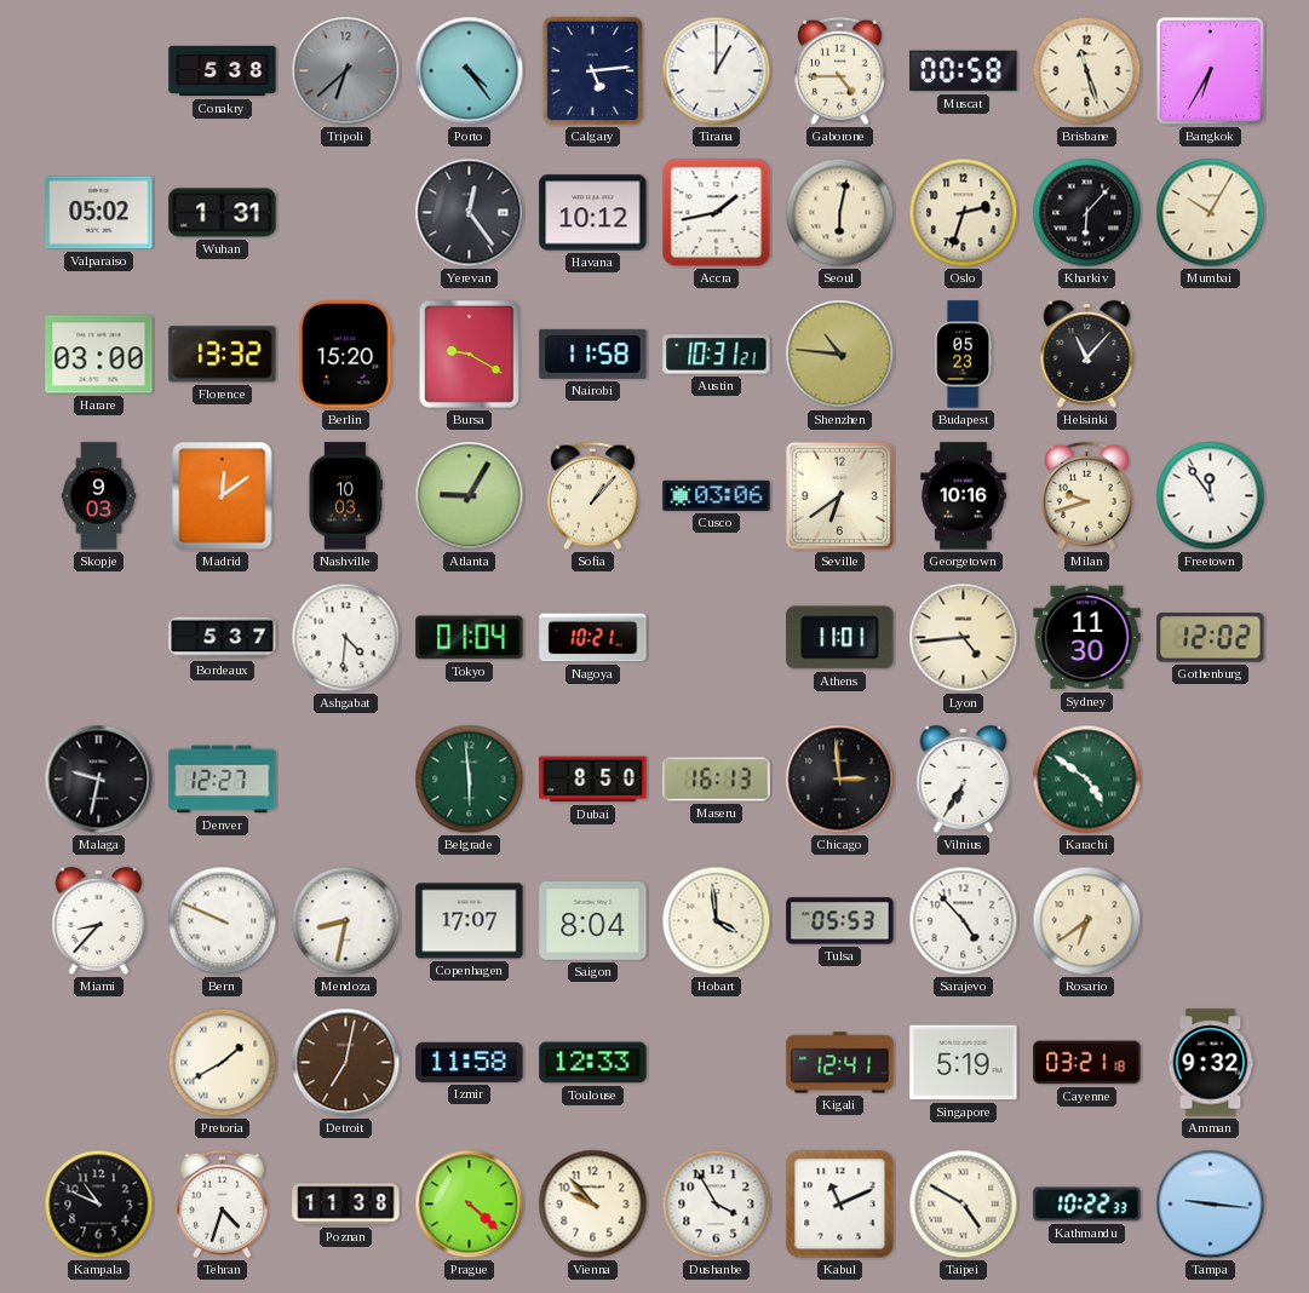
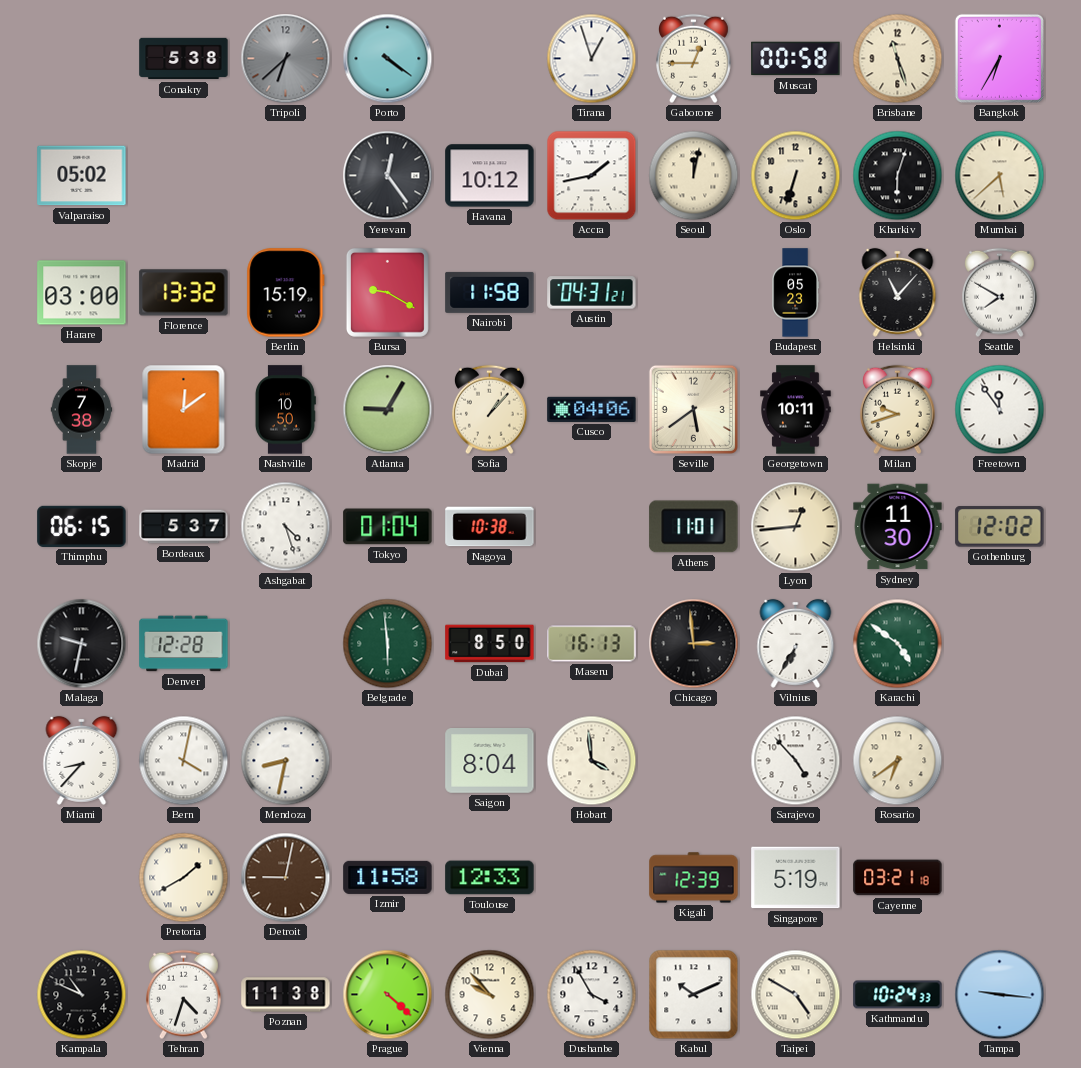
Porto: 4:24 -> 4:21
Calgary: 5:14 -> none
Tirana: 1:00 -> 12:57
Gaborone: 4:45 -> 12:45
Wuhan: 1:31 -> none
Seoul: 6:02 -> 12:02
Oslo: 2:33 -> 6:33
Kharkiv: 6:07 -> 6:03
Mumbai: 10:05 -> 5:38
Berlin: 15:20 -> 15:19
Austin: 10:31 -> 04:31
Shenzhen: 10:46 -> none
Seattle: none -> 7:50
Skopje: 9:03 -> 7:38
Nashville: 10:03 -> 10:50
Cusco: 03:06 -> 04:06
Seville: 6:39 -> 5:39
Georgetown: 10:16 -> 10:11
Thimphu: none -> 06:15
Ashgabat: 4:31 -> 4:27
Nagoya: 10:21 -> 10:38
Lyon: 4:44 -> 12:44
Denver: 12:27 -> 12:28
Bern: 9:49 -> 4:02
Copenhagen: 17:07 -> none
Tulsa: 05:53 -> none
Detroit: 7:02 -> 9:02
Kigali: 12:41 -> 12:39
Amman: 9:32 -> none
Kabul: 11:11 -> 10:11
Kathmandu: 10:22 -> 10:24
